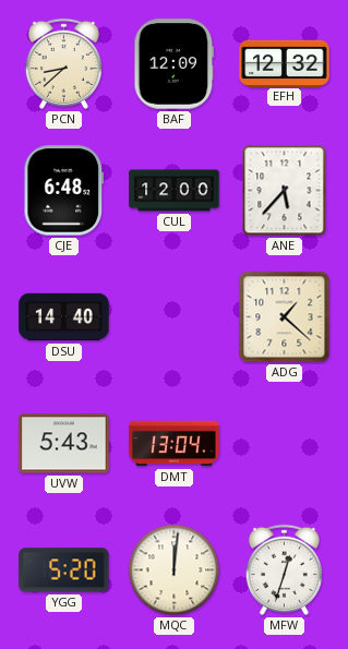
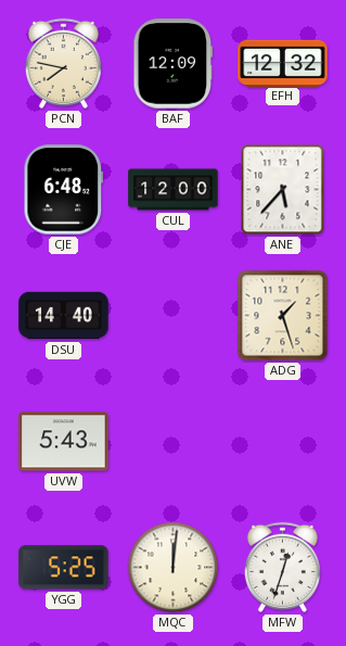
PCN: 8:38 -> 7:47
ADG: 1:22 -> 1:27
DMT: 13:04 -> none
YGG: 5:20 -> 5:25
